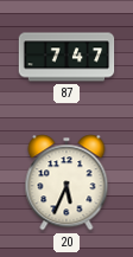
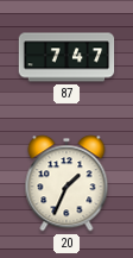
20: 5:34 -> 1:34
